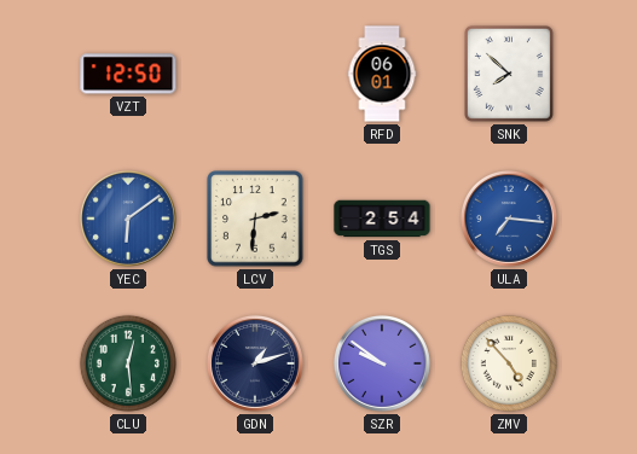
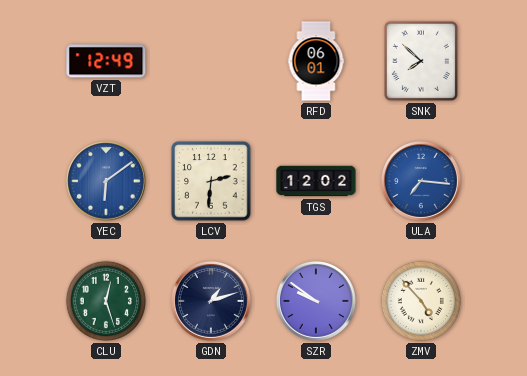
VZT: 12:50 -> 12:49
TGS: 2:54 -> 12:02
CLU: 12:29 -> 12:27
